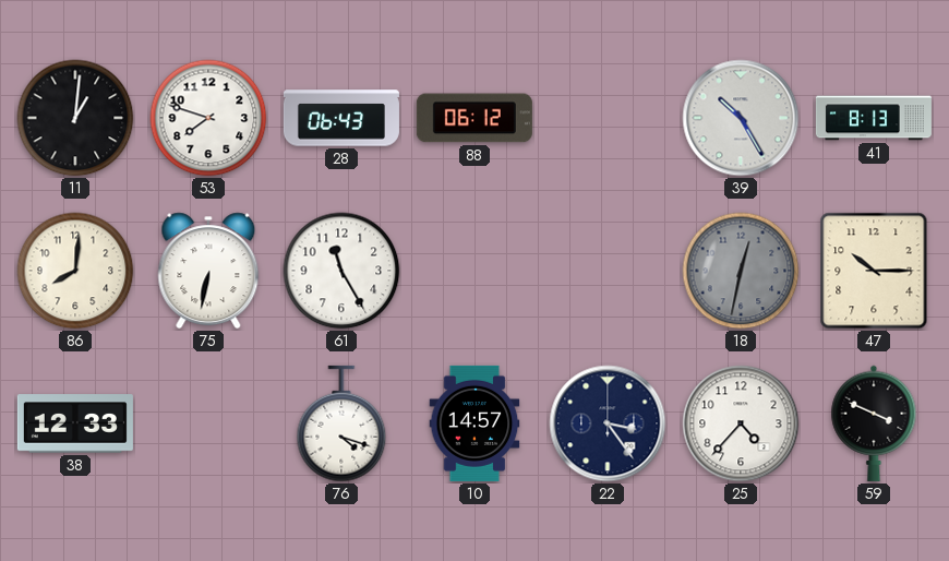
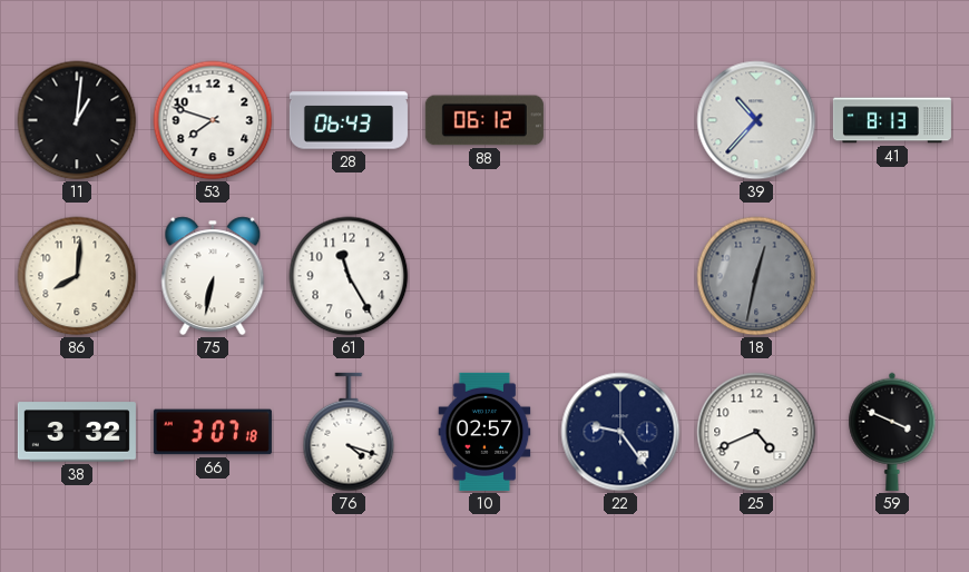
39: 10:25 -> 10:37
47: 10:15 -> none
38: 12:33 -> 3:32
66: none -> 3:07
10: 14:57 -> 02:57
22: 3:24 -> 9:24
25: 4:37 -> 4:41
